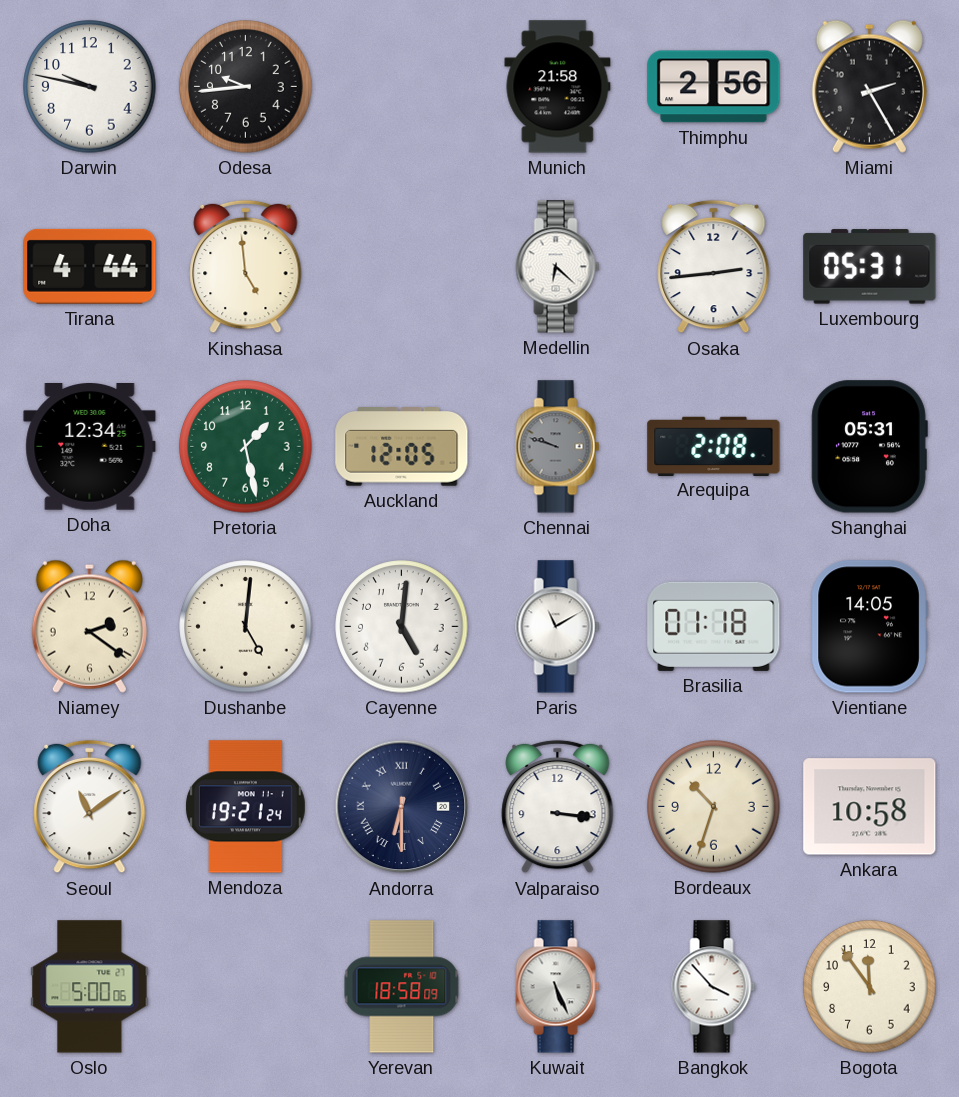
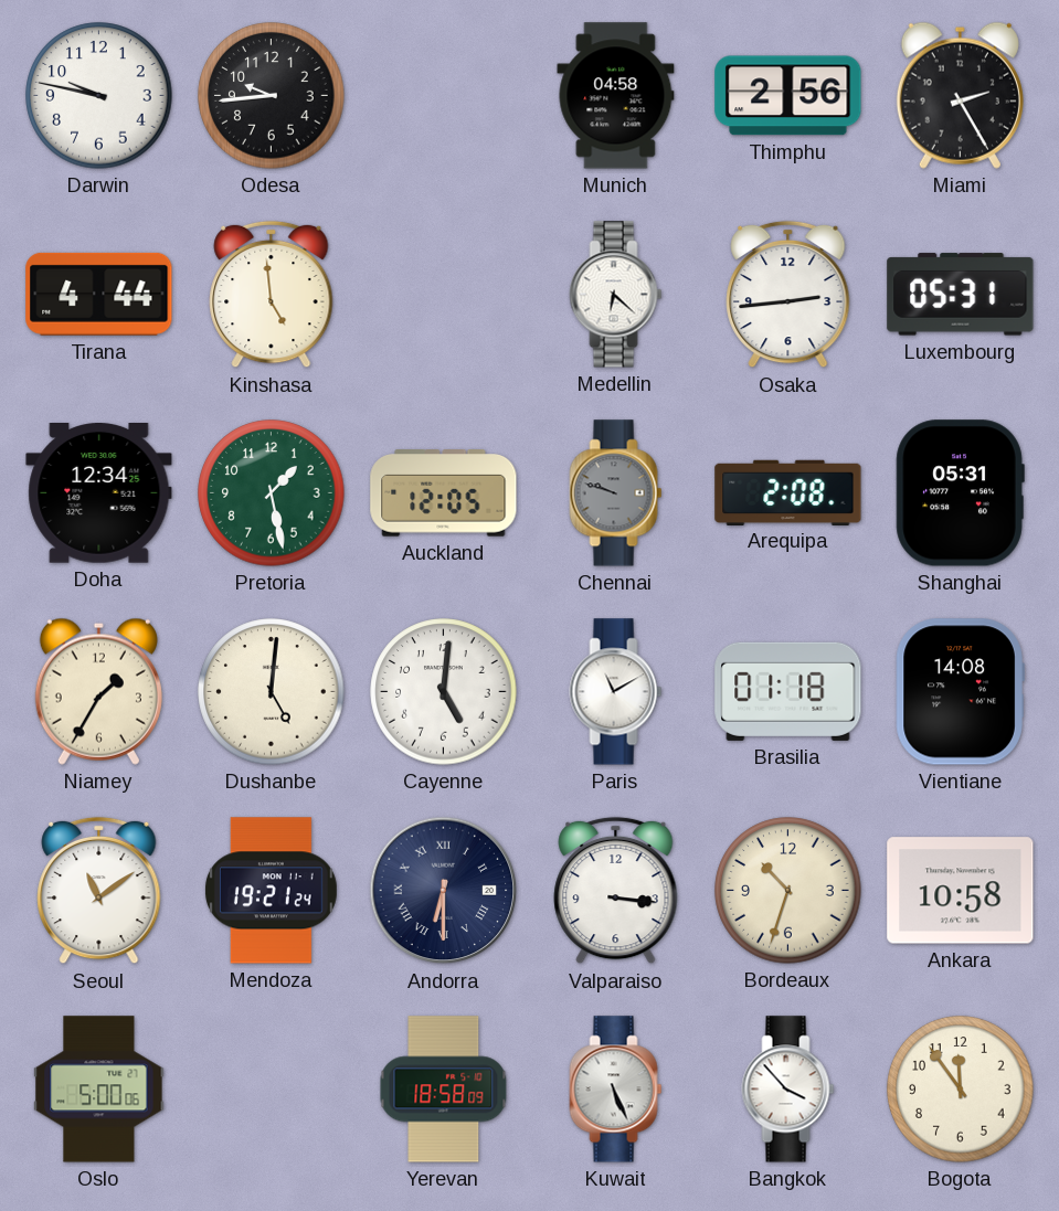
Munich: 21:58 -> 04:58
Niamey: 2:21 -> 1:35
Vientiane: 14:05 -> 14:08
